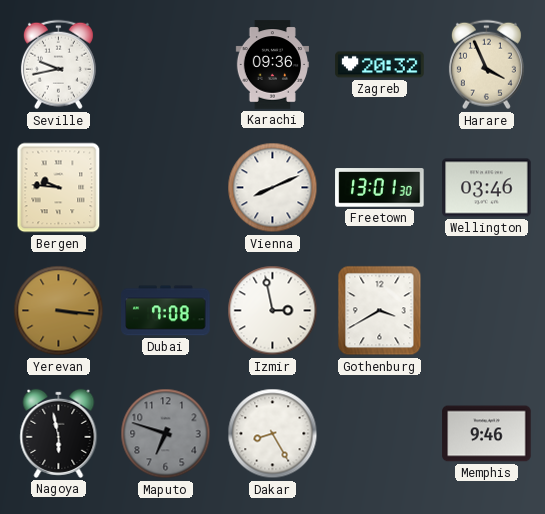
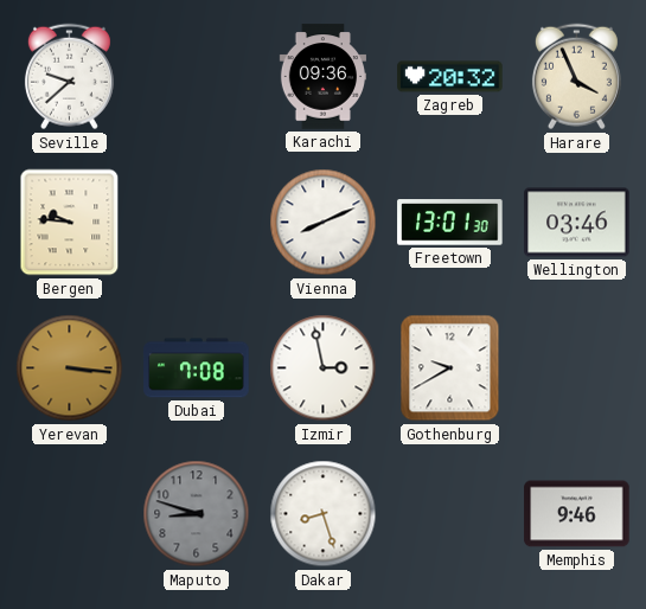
Seville: 9:43 -> 9:38
Gothenburg: 3:40 -> 9:40
Nagoya: 5:58 -> none
Maputo: 6:48 -> 8:48
Dakar: 8:25 -> 8:27
